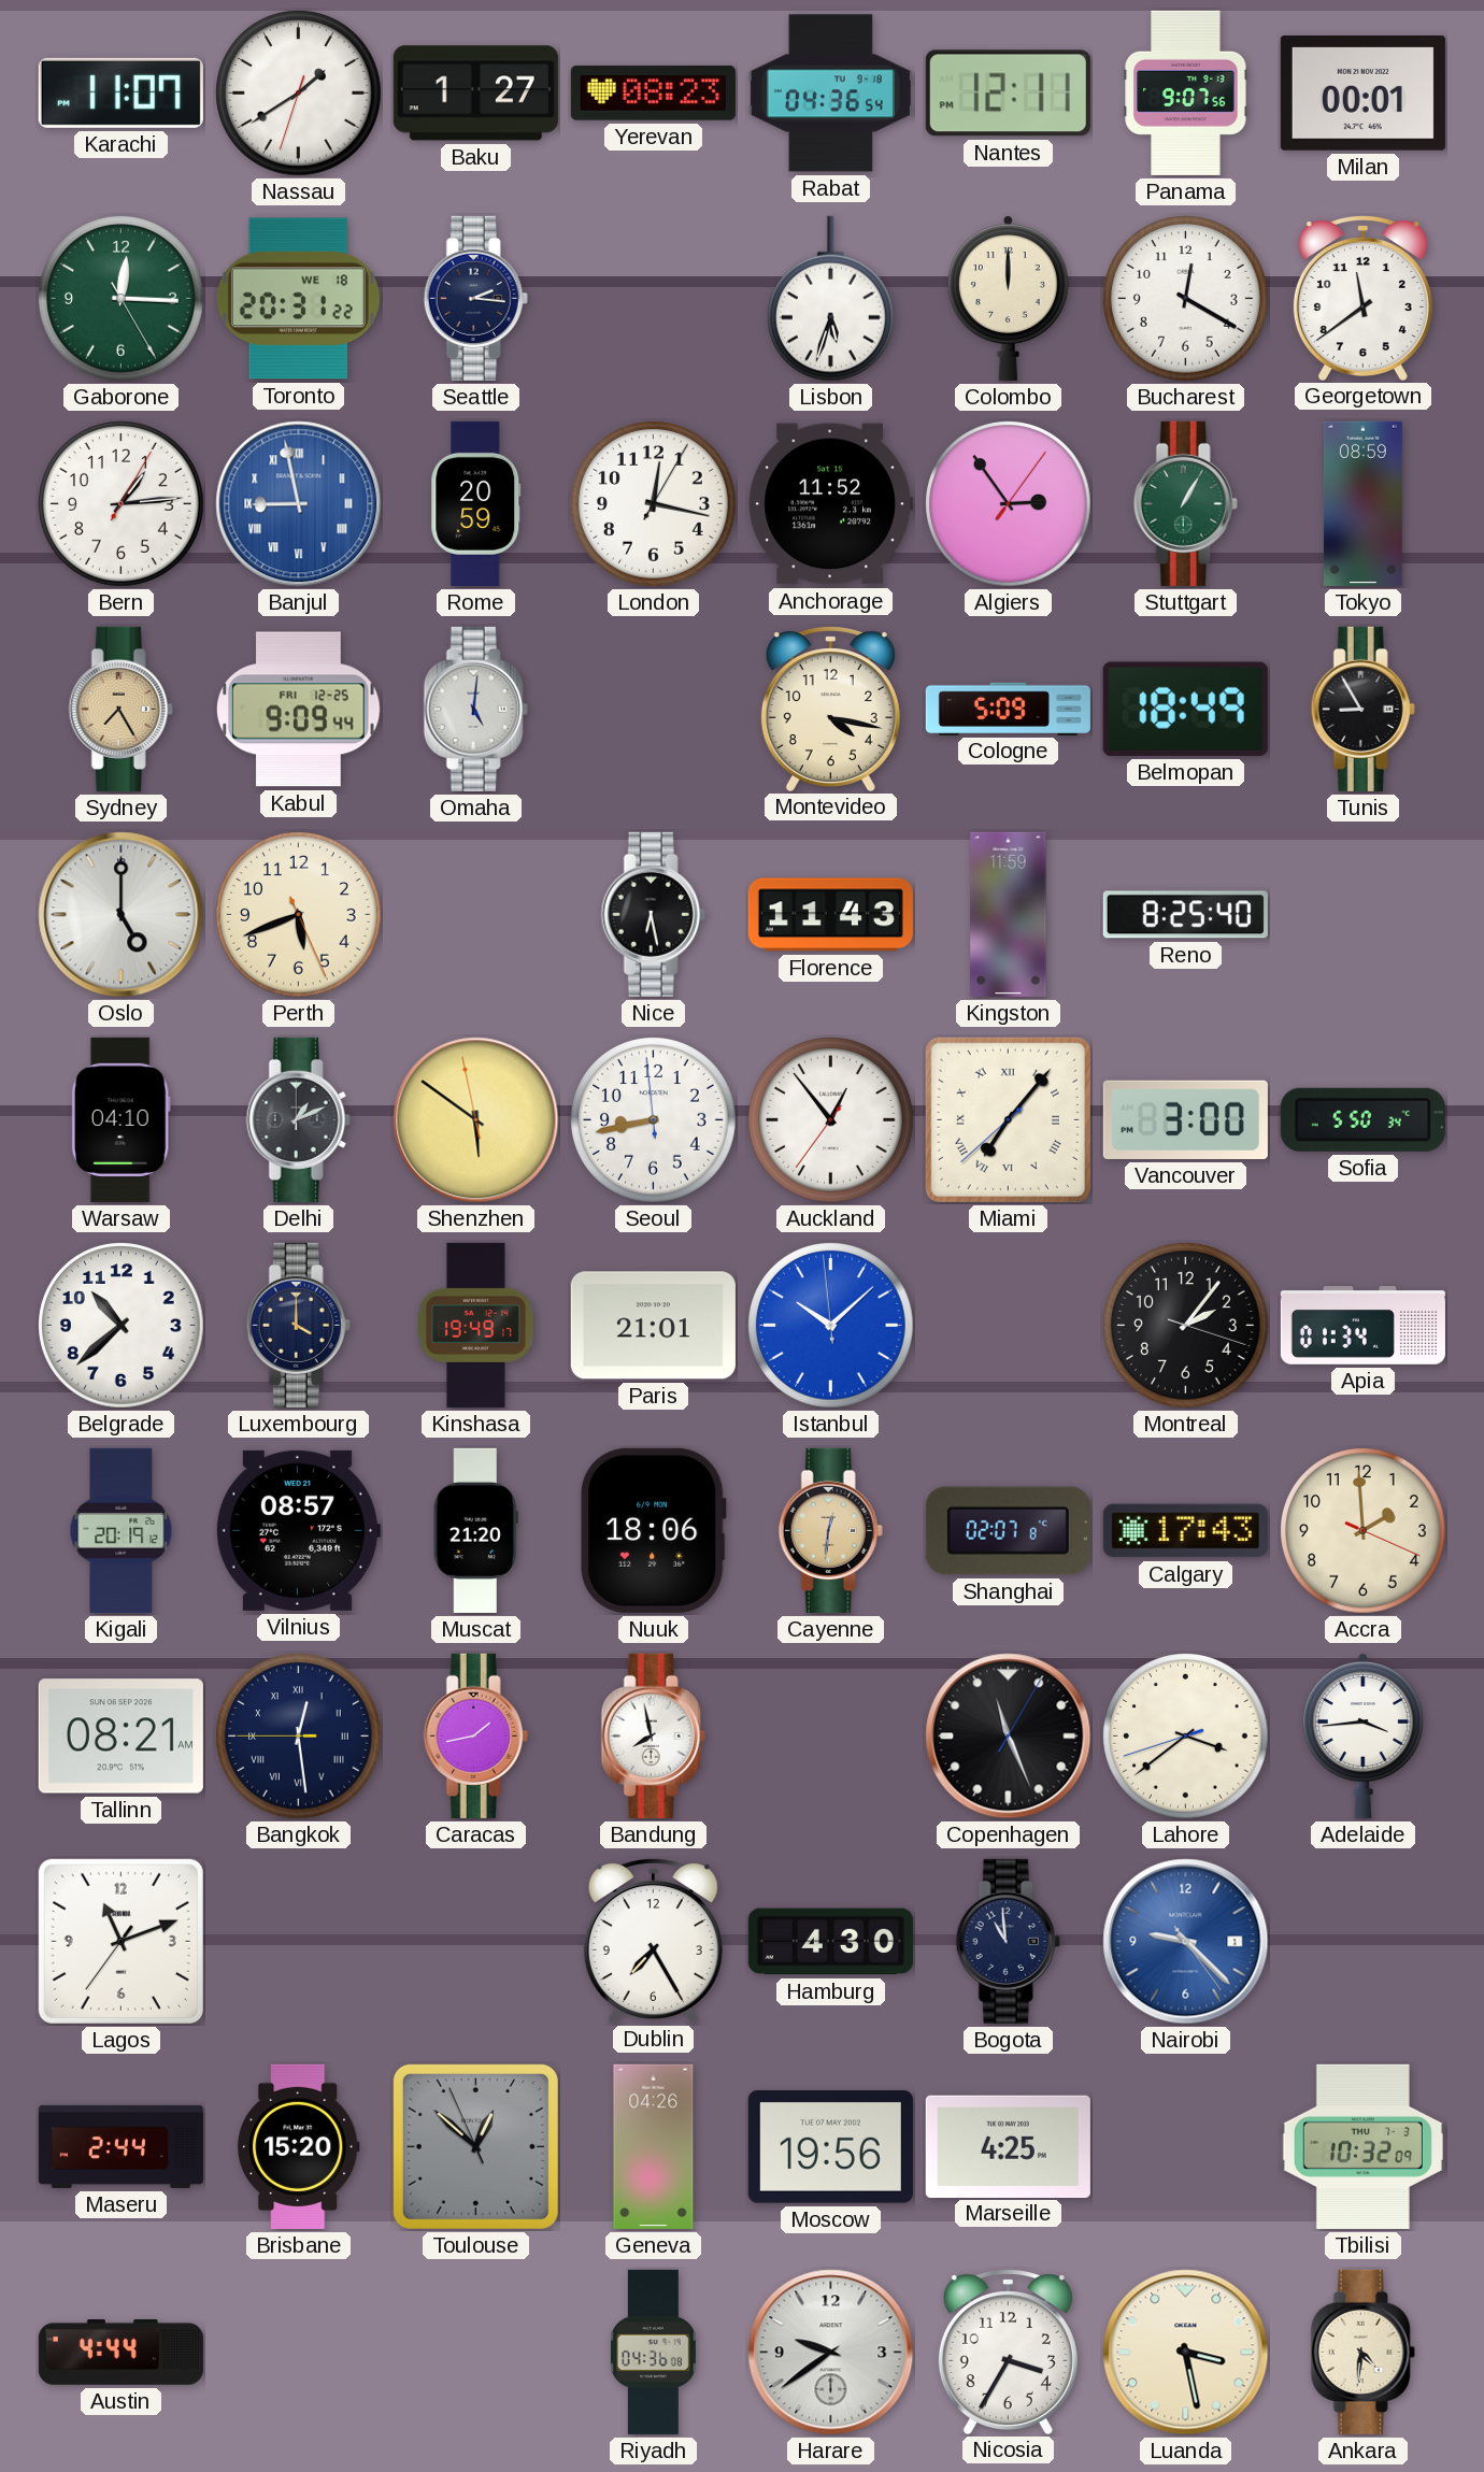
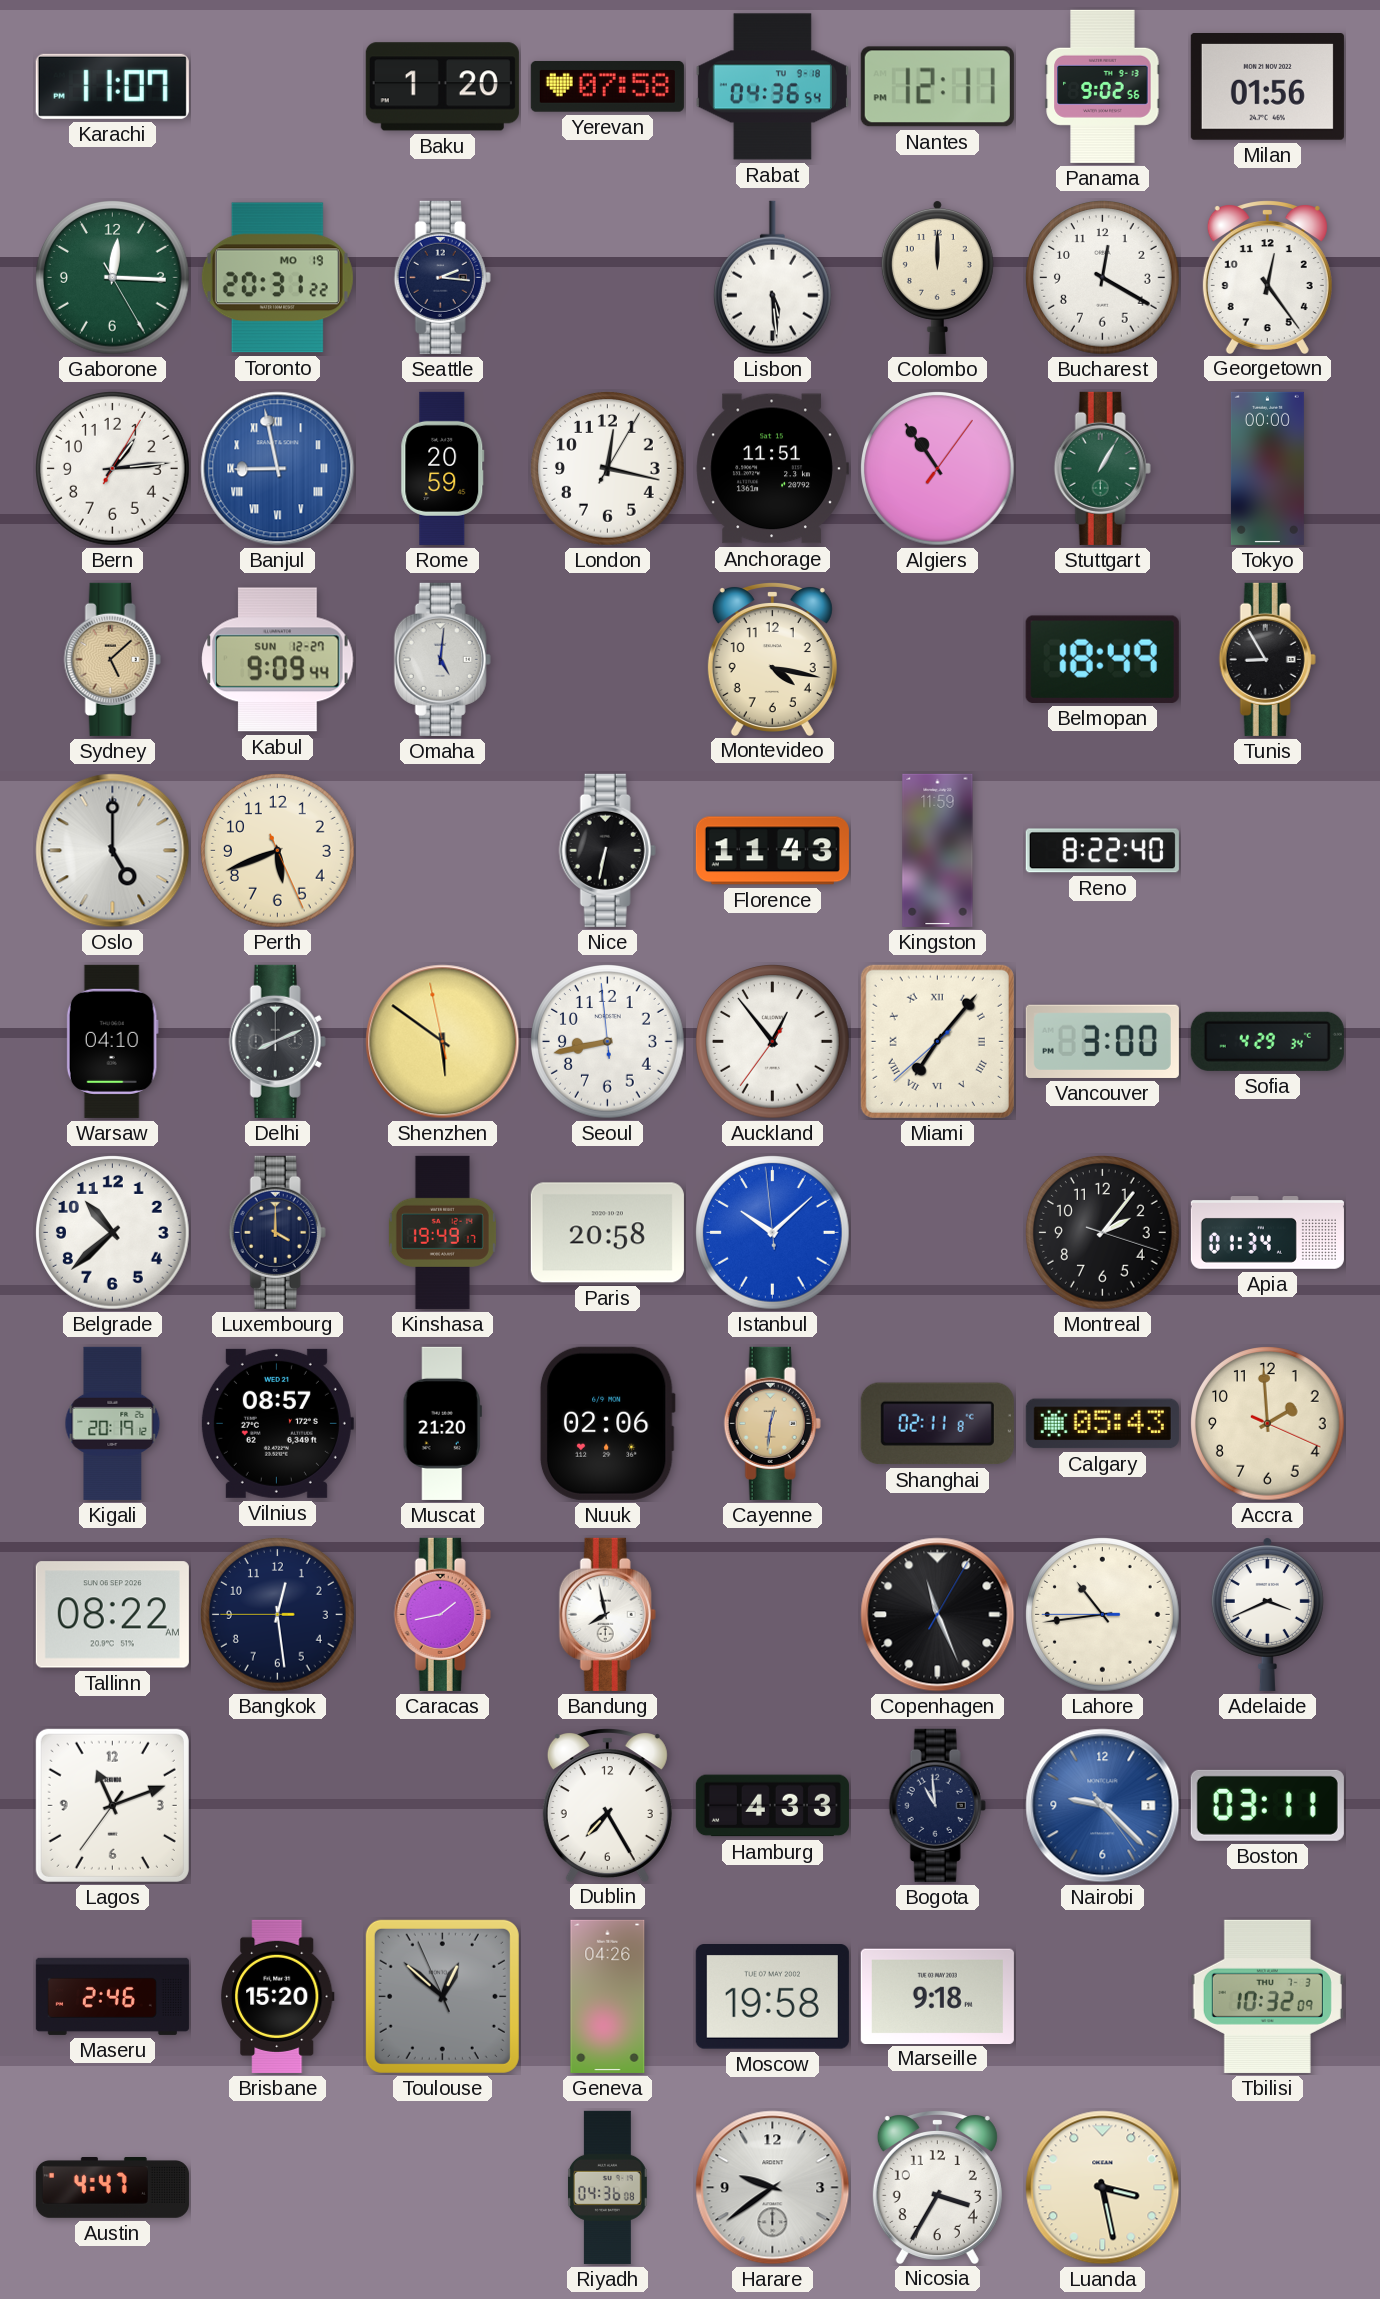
Nassau: 1:39 -> none
Baku: 1:27 -> 1:20
Yerevan: 08:23 -> 07:58
Panama: 9:07 -> 9:02
Milan: 00:01 -> 01:56
Toronto date: WE 18 -> MO 19
Lisbon: 5:33 -> 5:29
Georgetown: 11:39 -> 12:24
Anchorage: 11:52 -> 11:51
Algiers: 2:54 -> 10:54
Tokyo: 08:59 -> 00:00
Sydney: 7:25 -> 5:08
Kabul date: FRI 12-25 -> SUN 12-27
Cologne: 5:09 -> none
Nice: 6:28 -> 6:32
Reno: 8:25 -> 8:22
Delhi: 1:11 -> 8:11
Sofia: 5:50 -> 4:29
Paris: 21:01 -> 20:58
Nuuk: 18:06 -> 02:06
Shanghai: 02:07 -> 02:11
Calgary: 17:43 -> 05:43
Tallinn: 08:21 -> 08:22
Bangkok numerals: Roman -> Arabic
Lahore: 3:38 -> 10:43
Adelaide: 3:44 -> 3:41
Hamburg: 4:30 -> 4:33
Boston: none -> 03:11
Maseru: 2:44 -> 2:46
Moscow: 19:56 -> 19:58
Marseille: 4:25 -> 9:18
Austin: 4:44 -> 4:47
Ankara: 4:31 -> none
